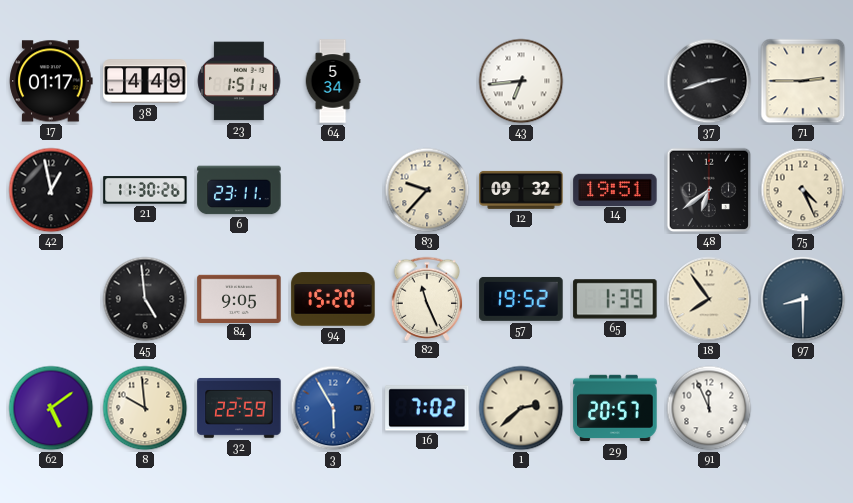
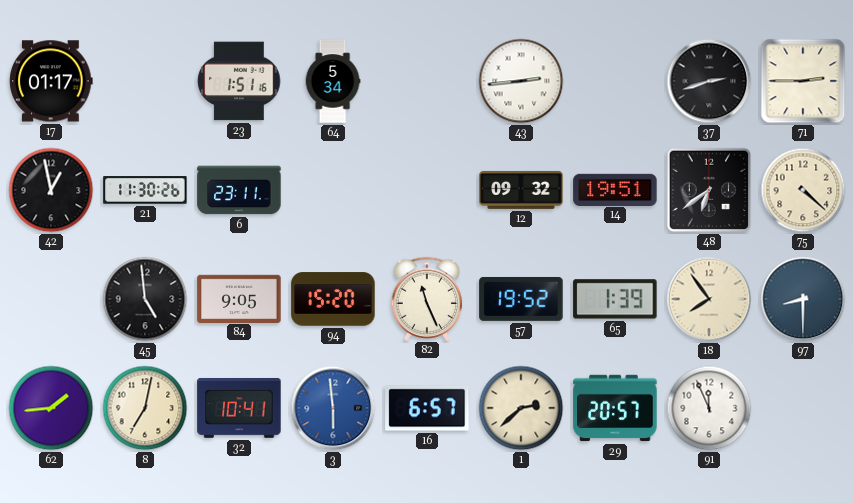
38: 4:49 -> none
23: 1:51:14 -> 1:51:16
43: 6:44 -> 2:44
83: 9:37 -> none
75: 4:26 -> 4:22
62: 5:09 -> 1:44
8: 9:59 -> 7:02
32: 22:59 -> 10:41
3: 5:55 -> 5:59
16: 7:02 -> 6:57
